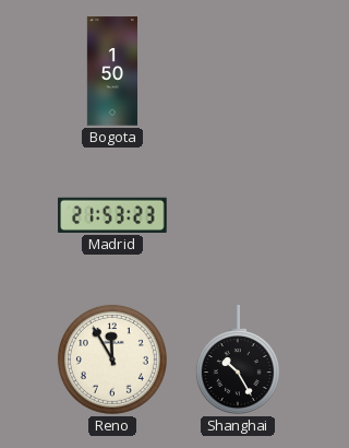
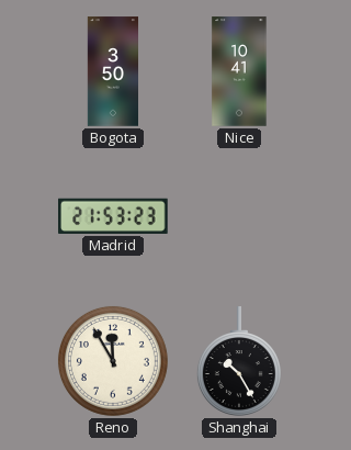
Bogota: 1:50 -> 3:50
Nice: none -> 10:41
